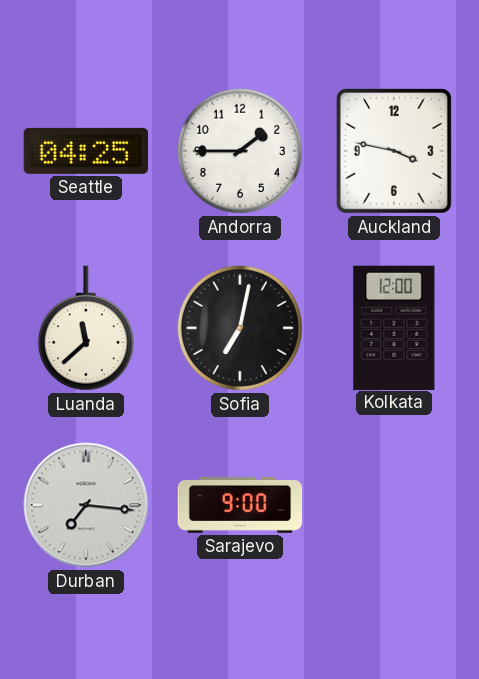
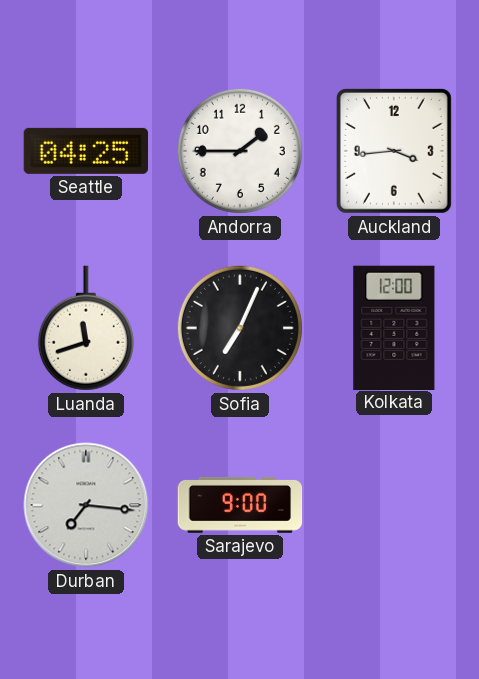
Auckland: 3:47 -> 3:44
Luanda: 11:38 -> 11:42
Sofia: 7:02 -> 7:04
